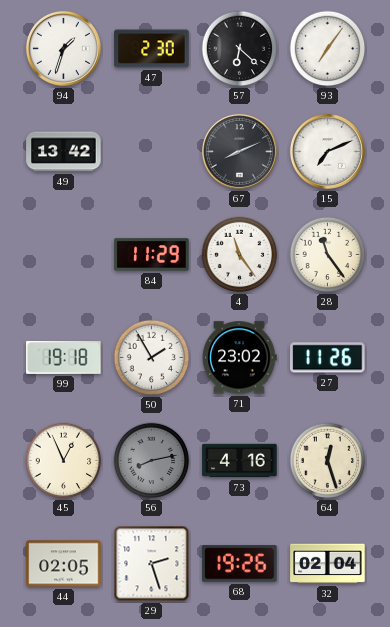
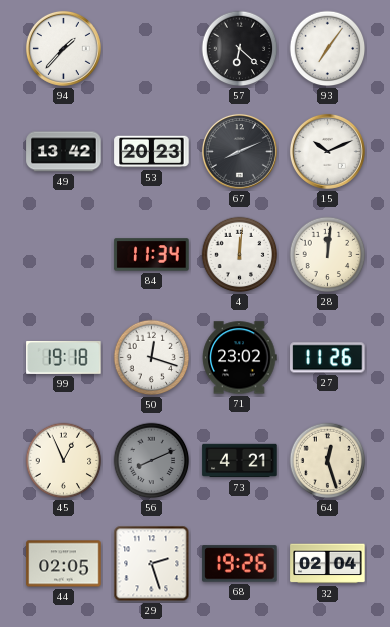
94: 1:33 -> 1:37
47: 2:30 -> none
53: none -> 20:23
15: 7:11 -> 10:11
84: 11:29 -> 11:34
4: 11:24 -> 12:01
28: 11:24 -> 12:01
50: 1:55 -> 12:18
56: 8:13 -> 8:11
73: 4:16 -> 4:21
